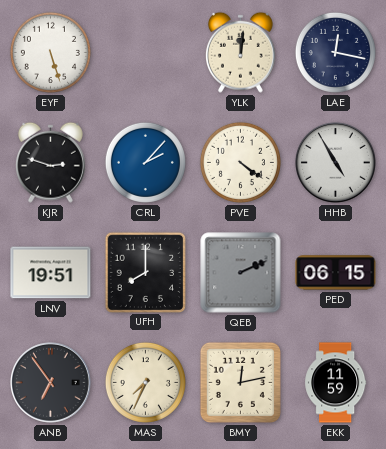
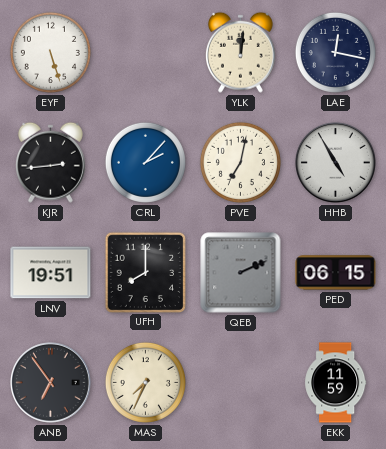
KJR: 2:48 -> 2:44
PVE: 4:21 -> 7:02
BMY: 12:13 -> none
